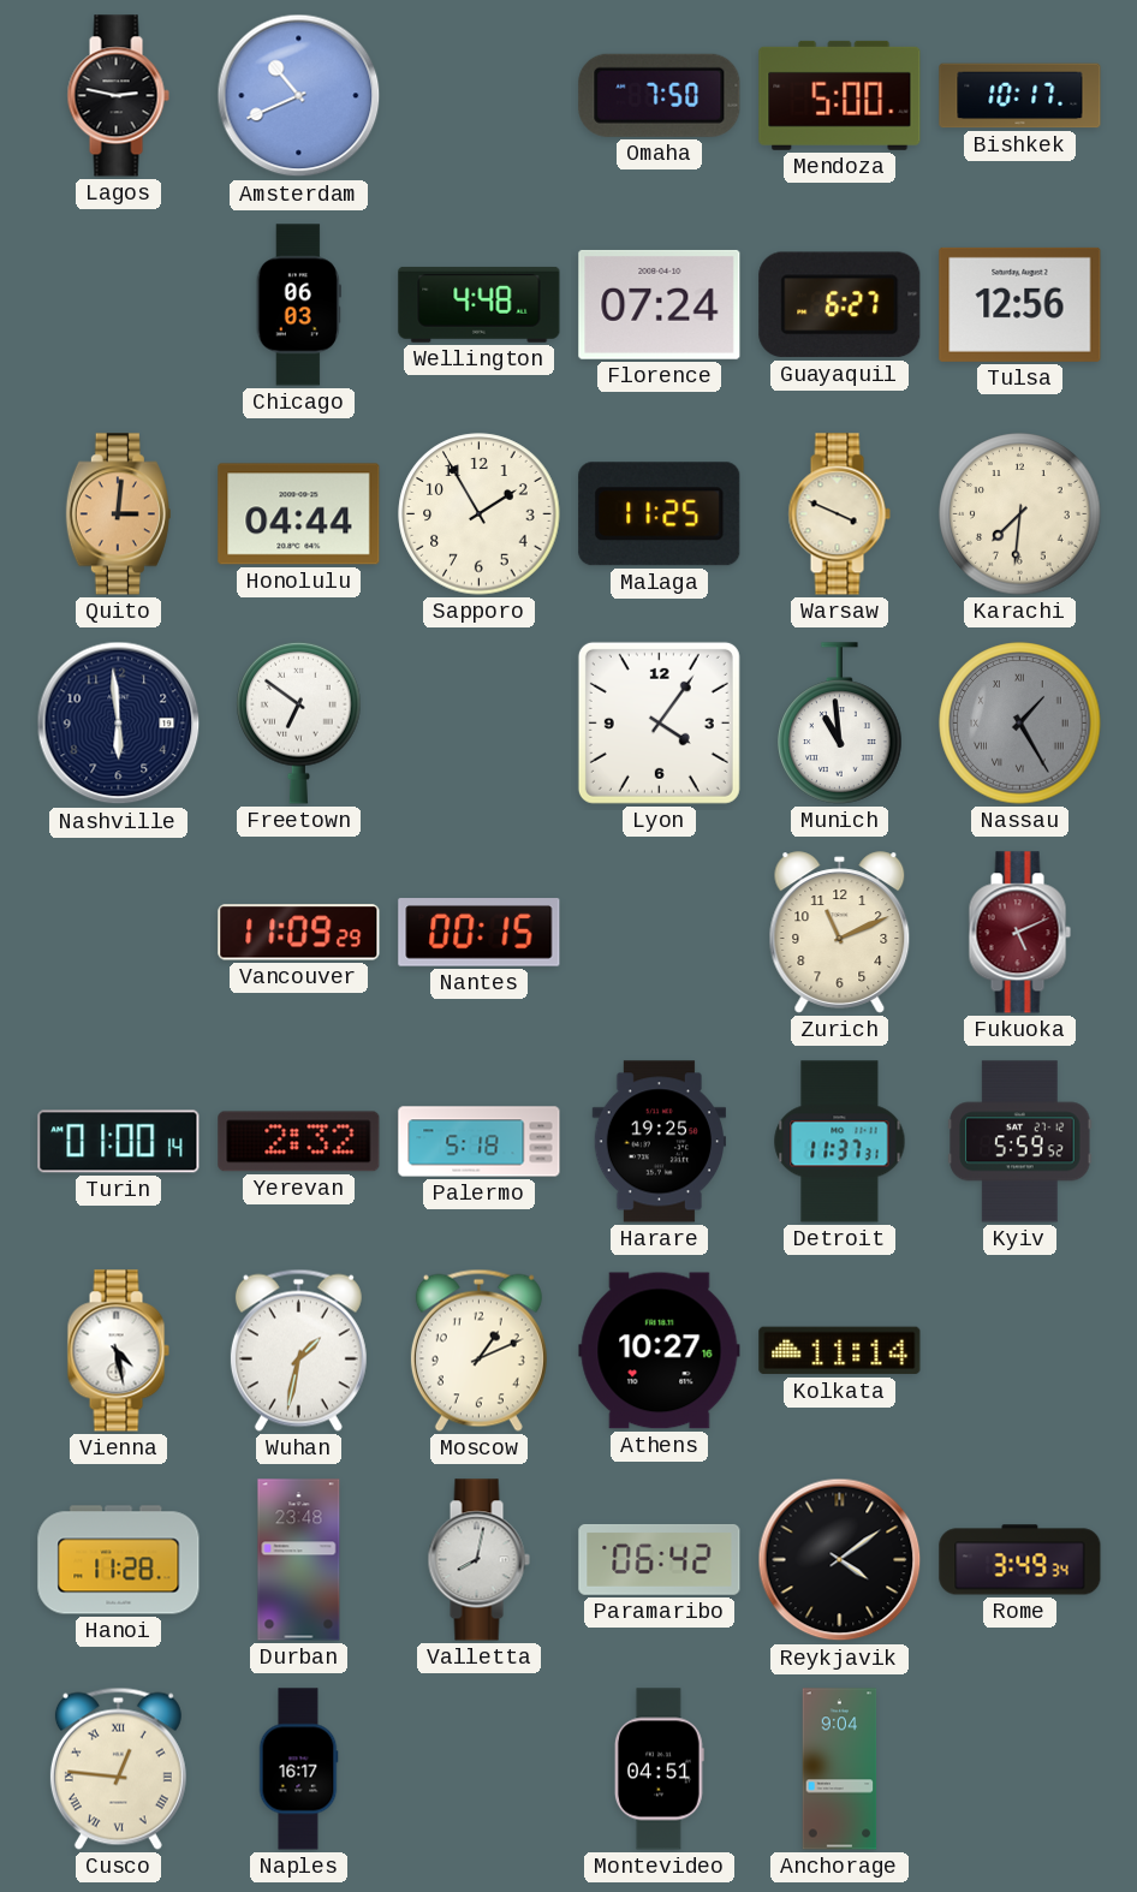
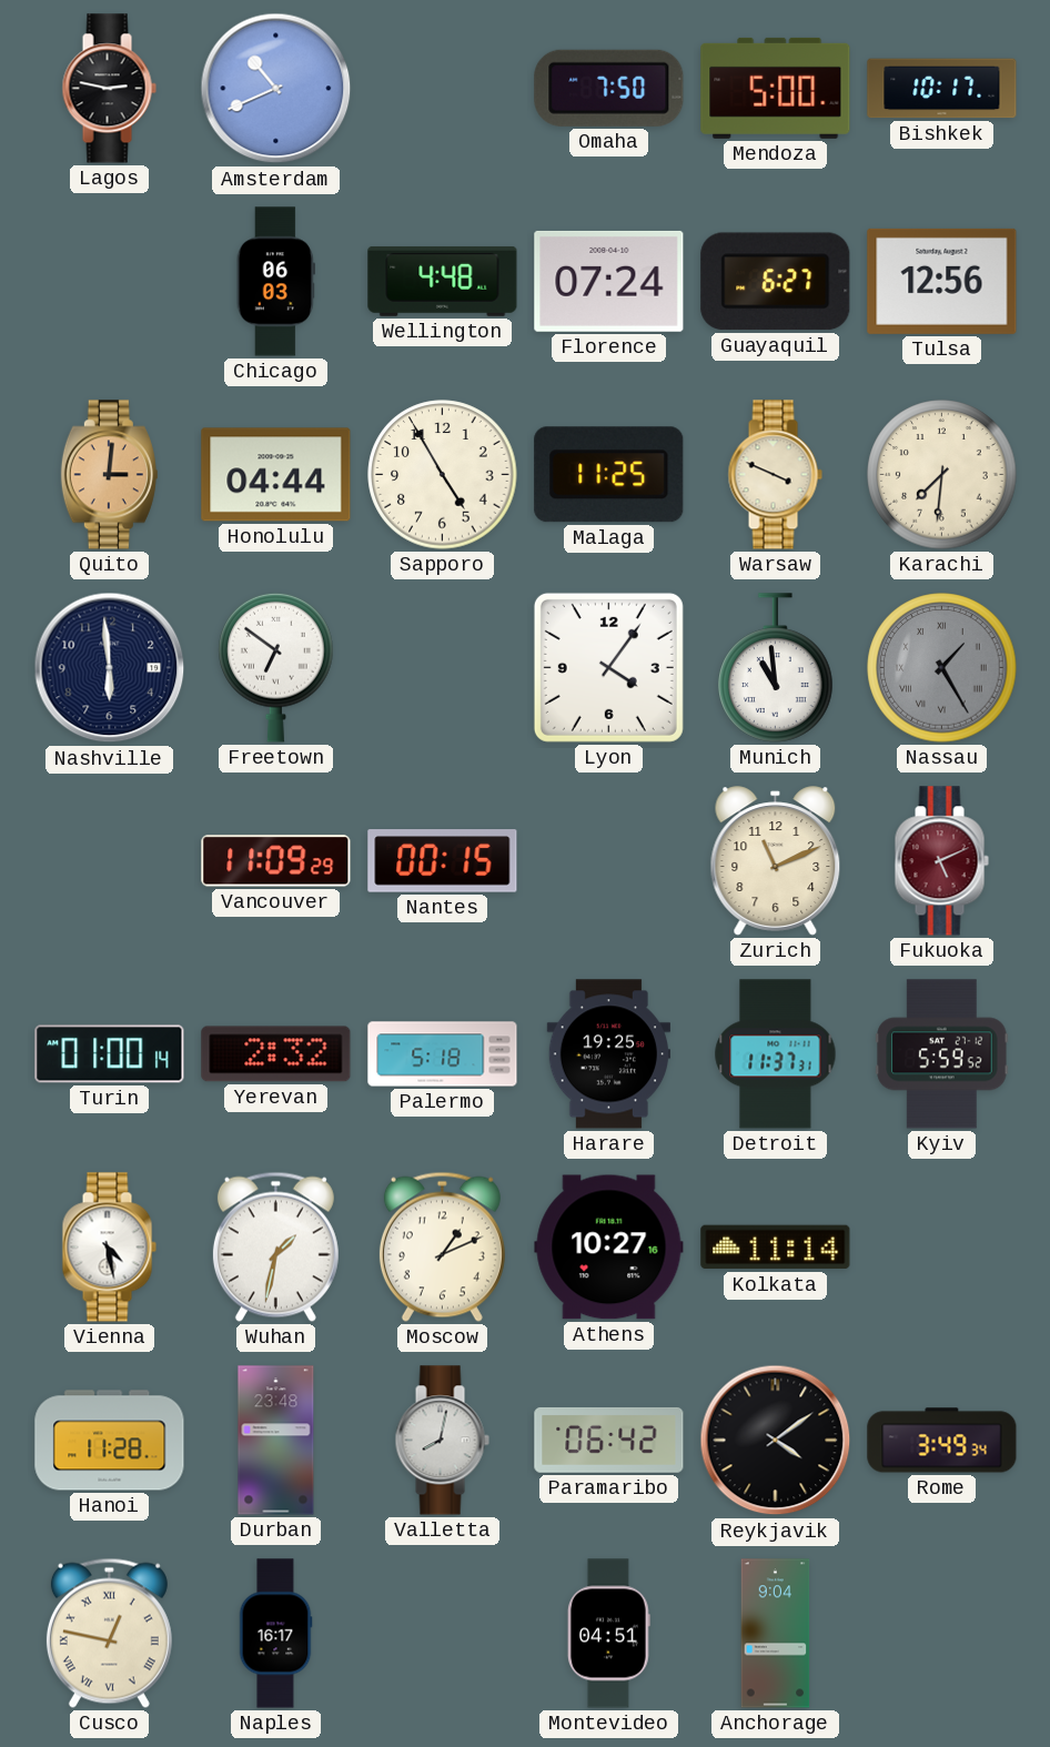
Sapporo: 1:55 -> 4:55
Cusco: 12:46 -> 12:47
